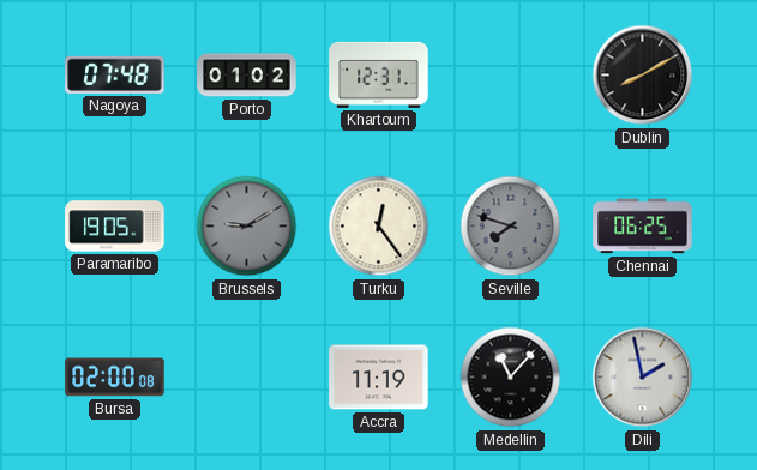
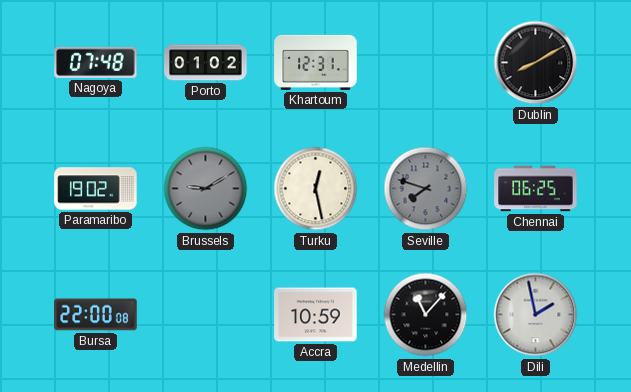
Paramaribo: 19:05 -> 19:02
Turku: 12:24 -> 12:28
Bursa: 02:00 -> 22:00
Accra: 11:19 -> 10:59
